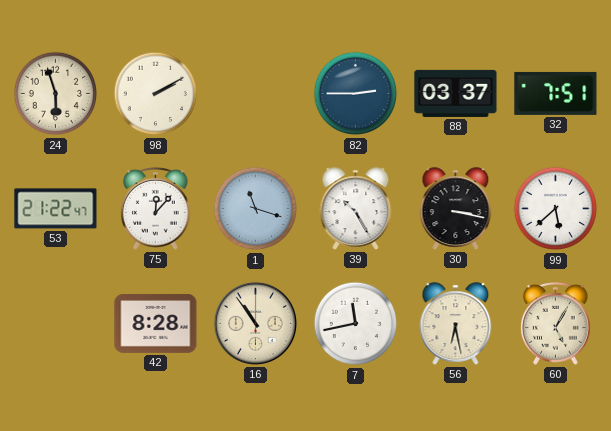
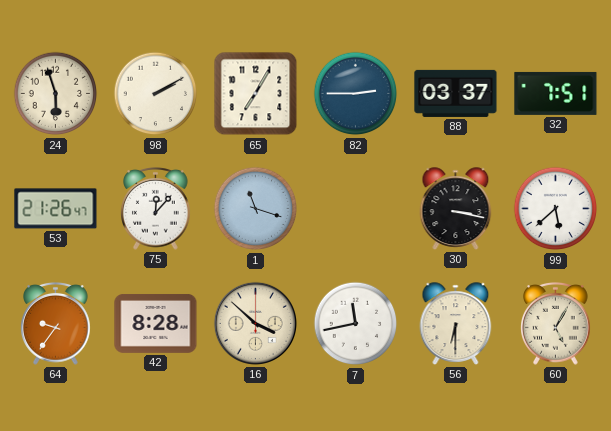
65: none -> 7:05
53: 21:22 -> 21:26
39: 10:25 -> none
64: none -> 9:36
16: 10:54 -> 3:52
56: 6:28 -> 6:30
